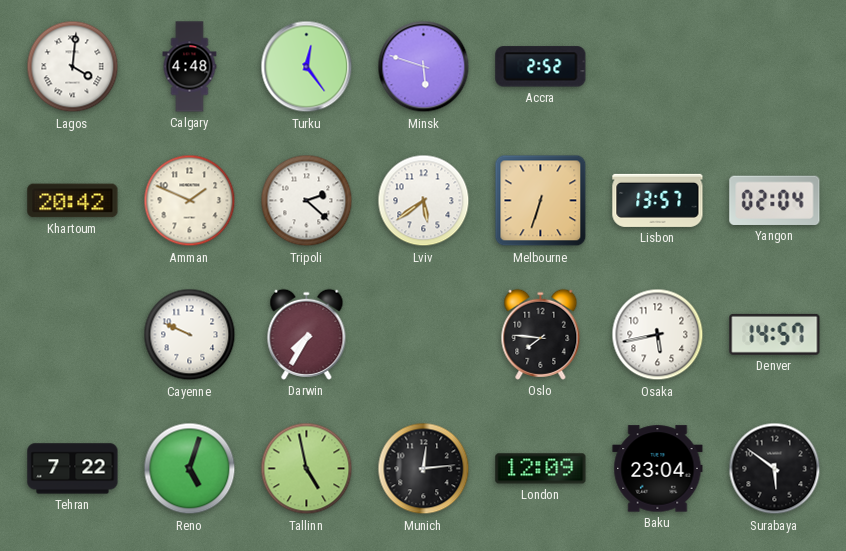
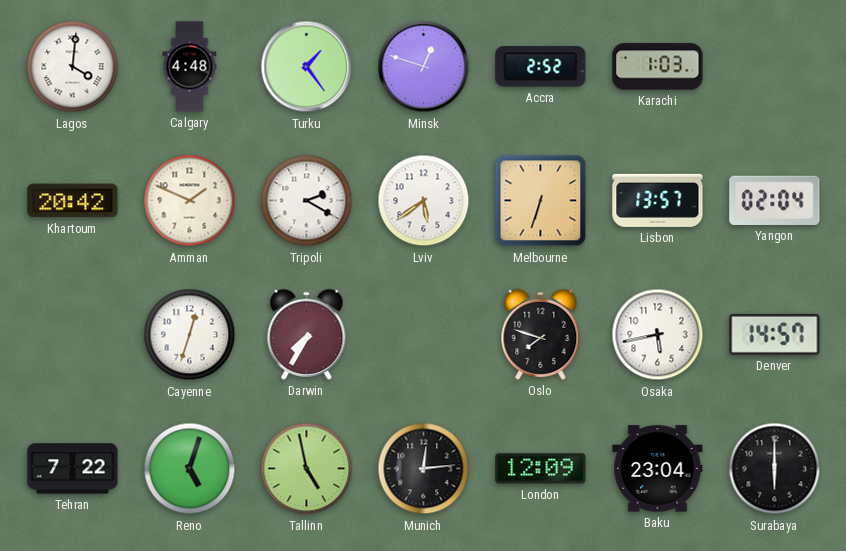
Turku: 12:24 -> 1:24
Minsk: 5:48 -> 12:48
Karachi: none -> 1:03
Tripoli: 2:22 -> 2:20
Cayenne: 9:49 -> 12:33
Oslo: 7:46 -> 7:48
Surabaya: 5:51 -> 6:00
